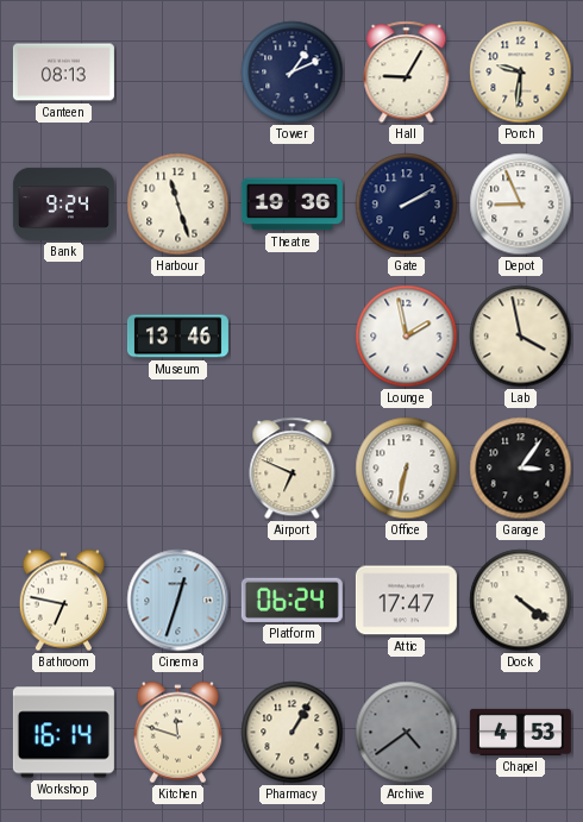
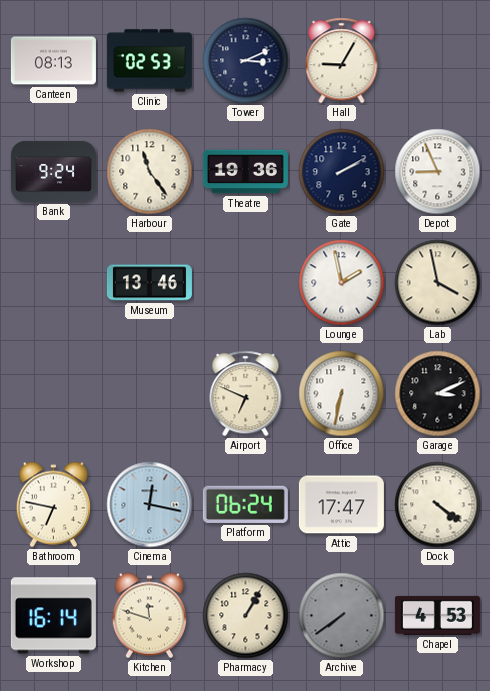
Clinic: none -> 02:53
Tower: 1:11 -> 3:11
Porch: 9:31 -> none
Harbour: 11:27 -> 11:24
Garage: 3:06 -> 3:11
Cinema: 12:33 -> 12:17
Archive: 4:39 -> 7:39
